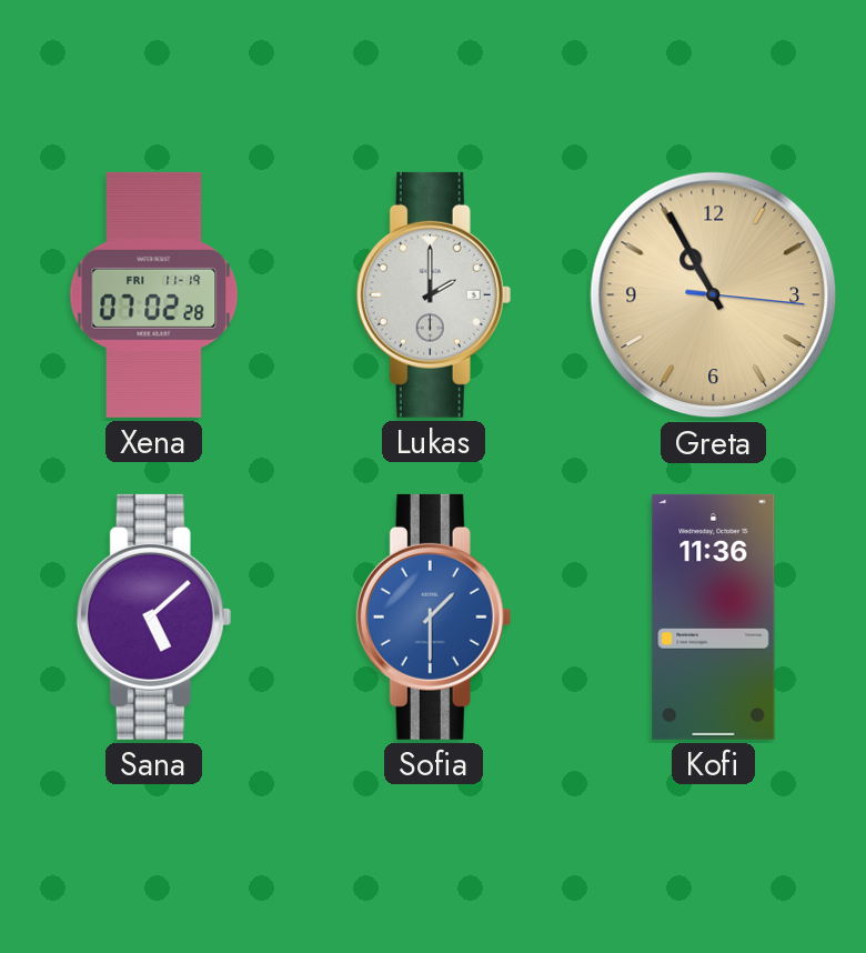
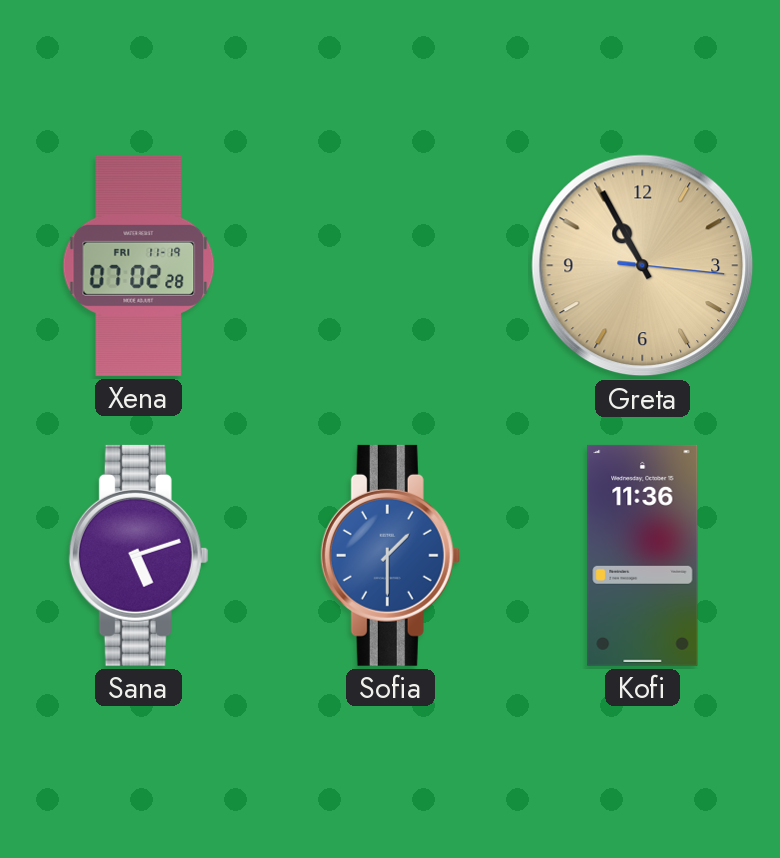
Lukas: 2:00 -> none
Sana: 5:08 -> 5:12
